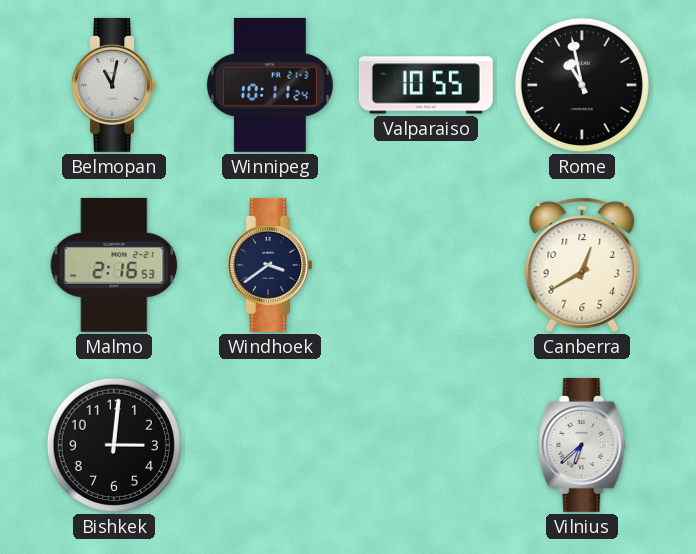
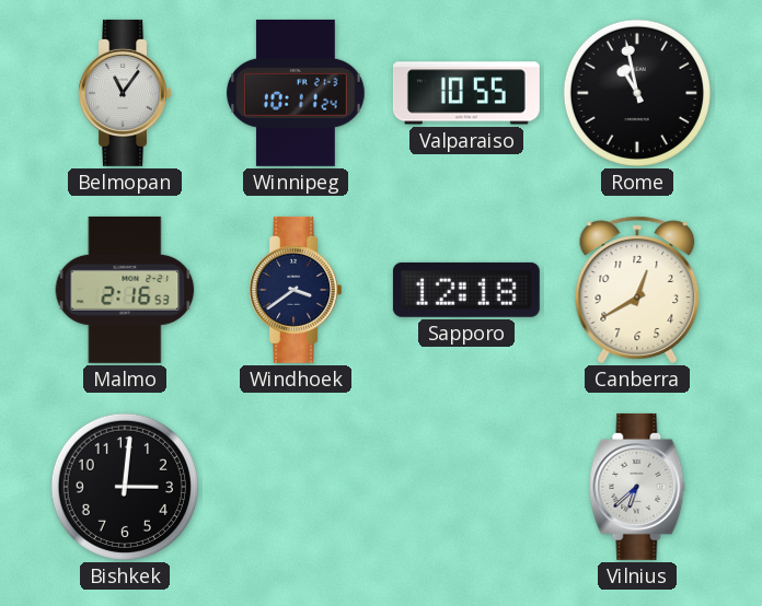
Belmopan: 11:02 -> 11:06
Sapporo: none -> 12:18
